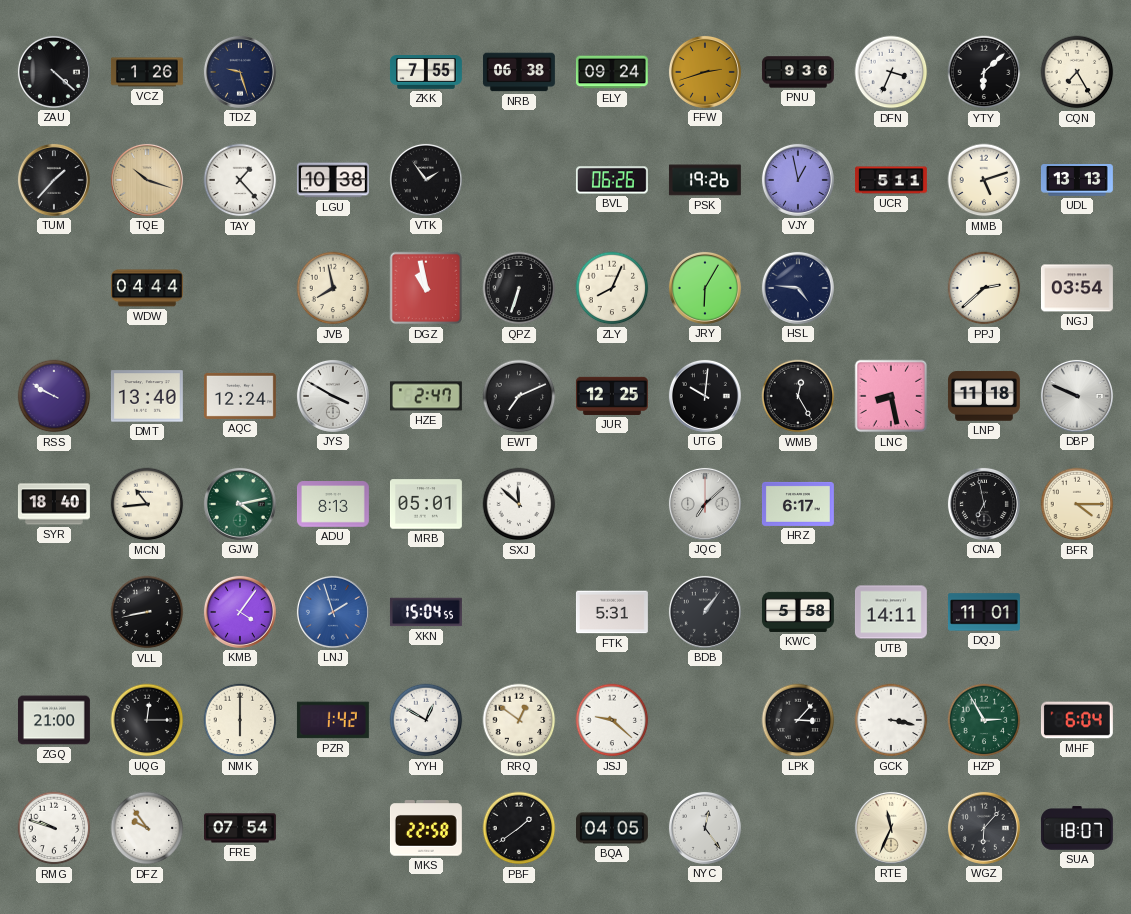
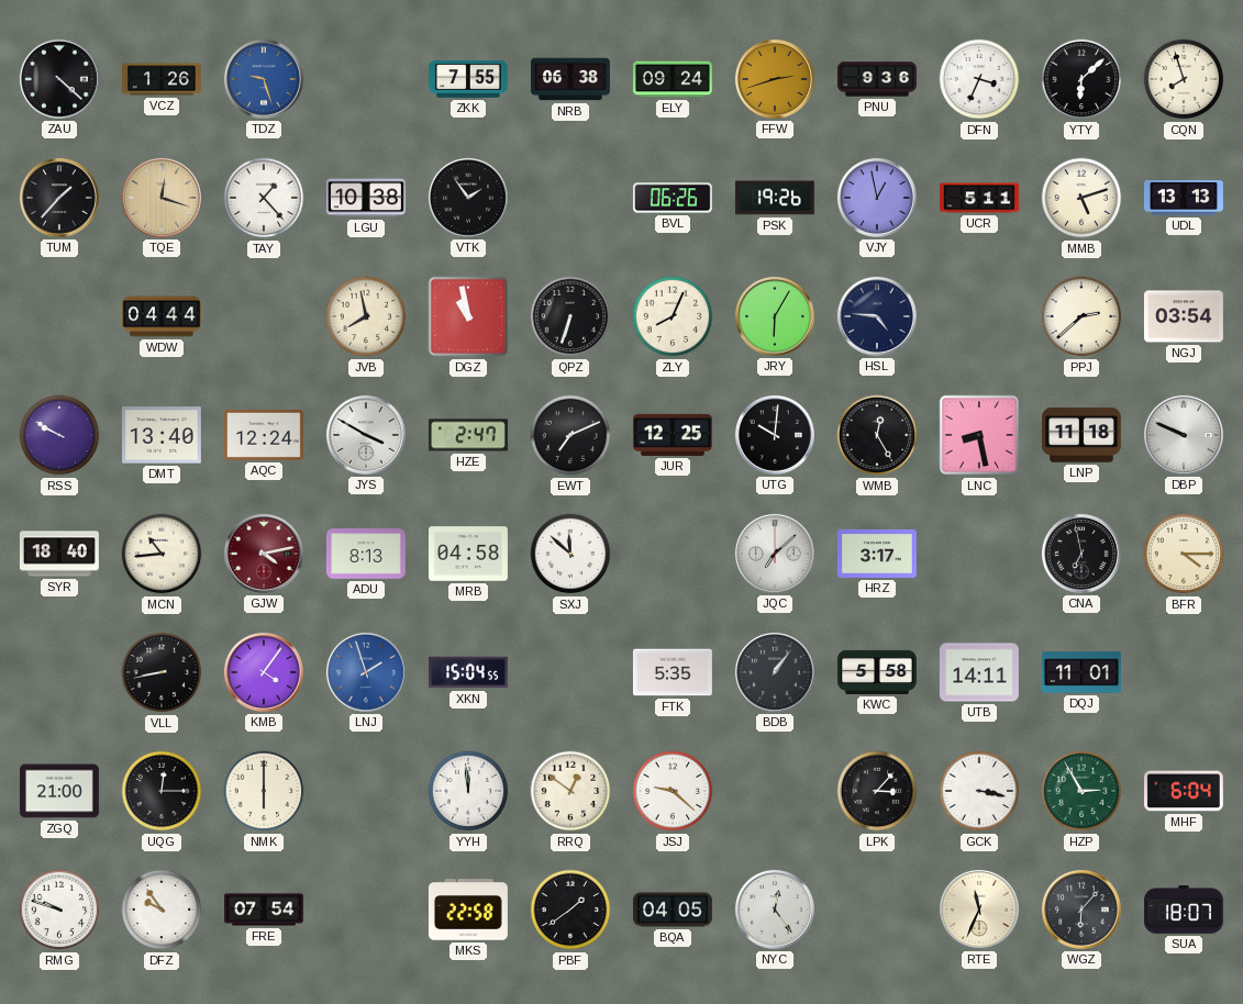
TDZ dial: navy -> blue
CQN: 7:25 -> 7:57
TQE: 10:18 -> 12:18
GJW dial: green -> burgundy
MRB: 05:01 -> 04:58
HRZ: 6:17 -> 3:17
FTK: 5:31 -> 5:35
PZR: 1:42 -> none
YYH: 12:50 -> 11:59
